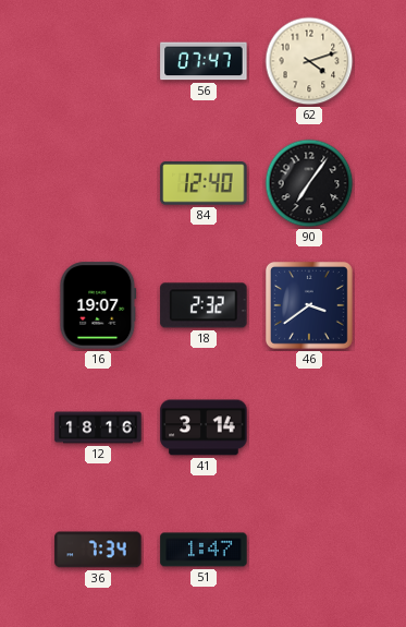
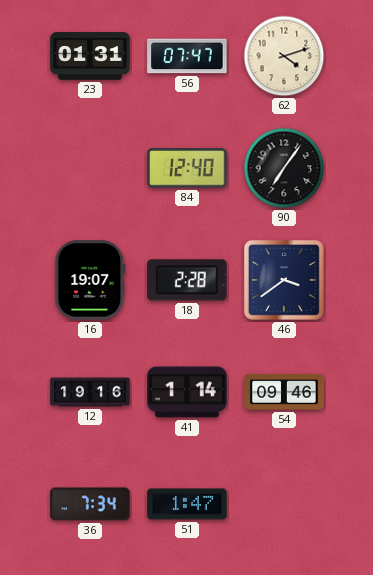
23: none -> 01:31
18: 2:32 -> 2:28
12: 18:16 -> 19:16
41: 3:14 -> 1:14
54: none -> 09:46
